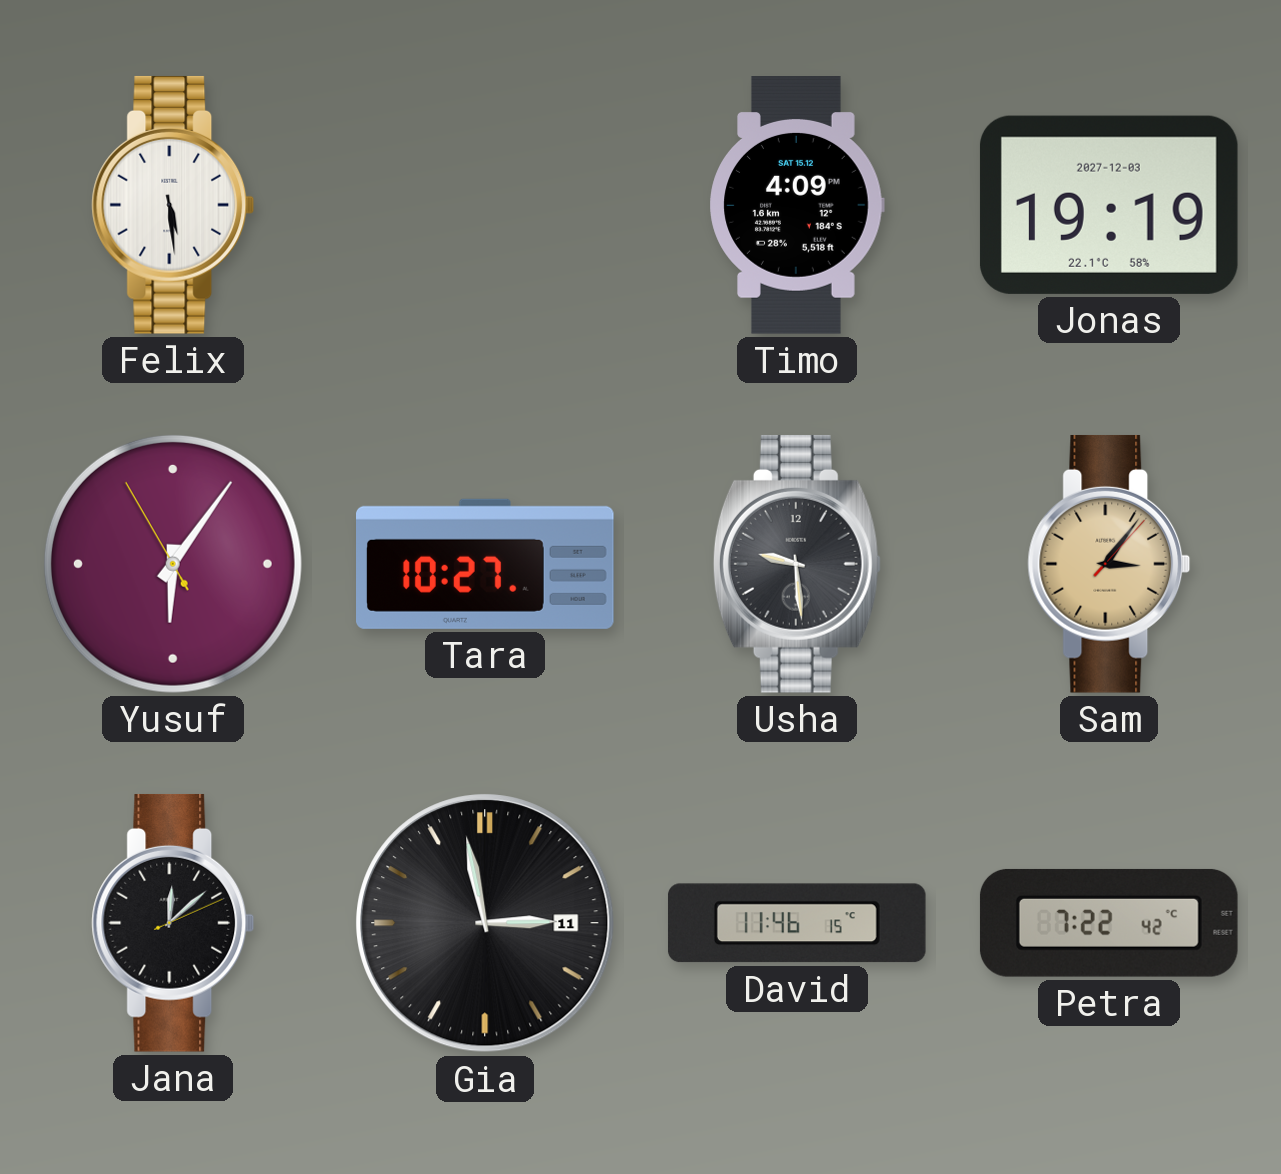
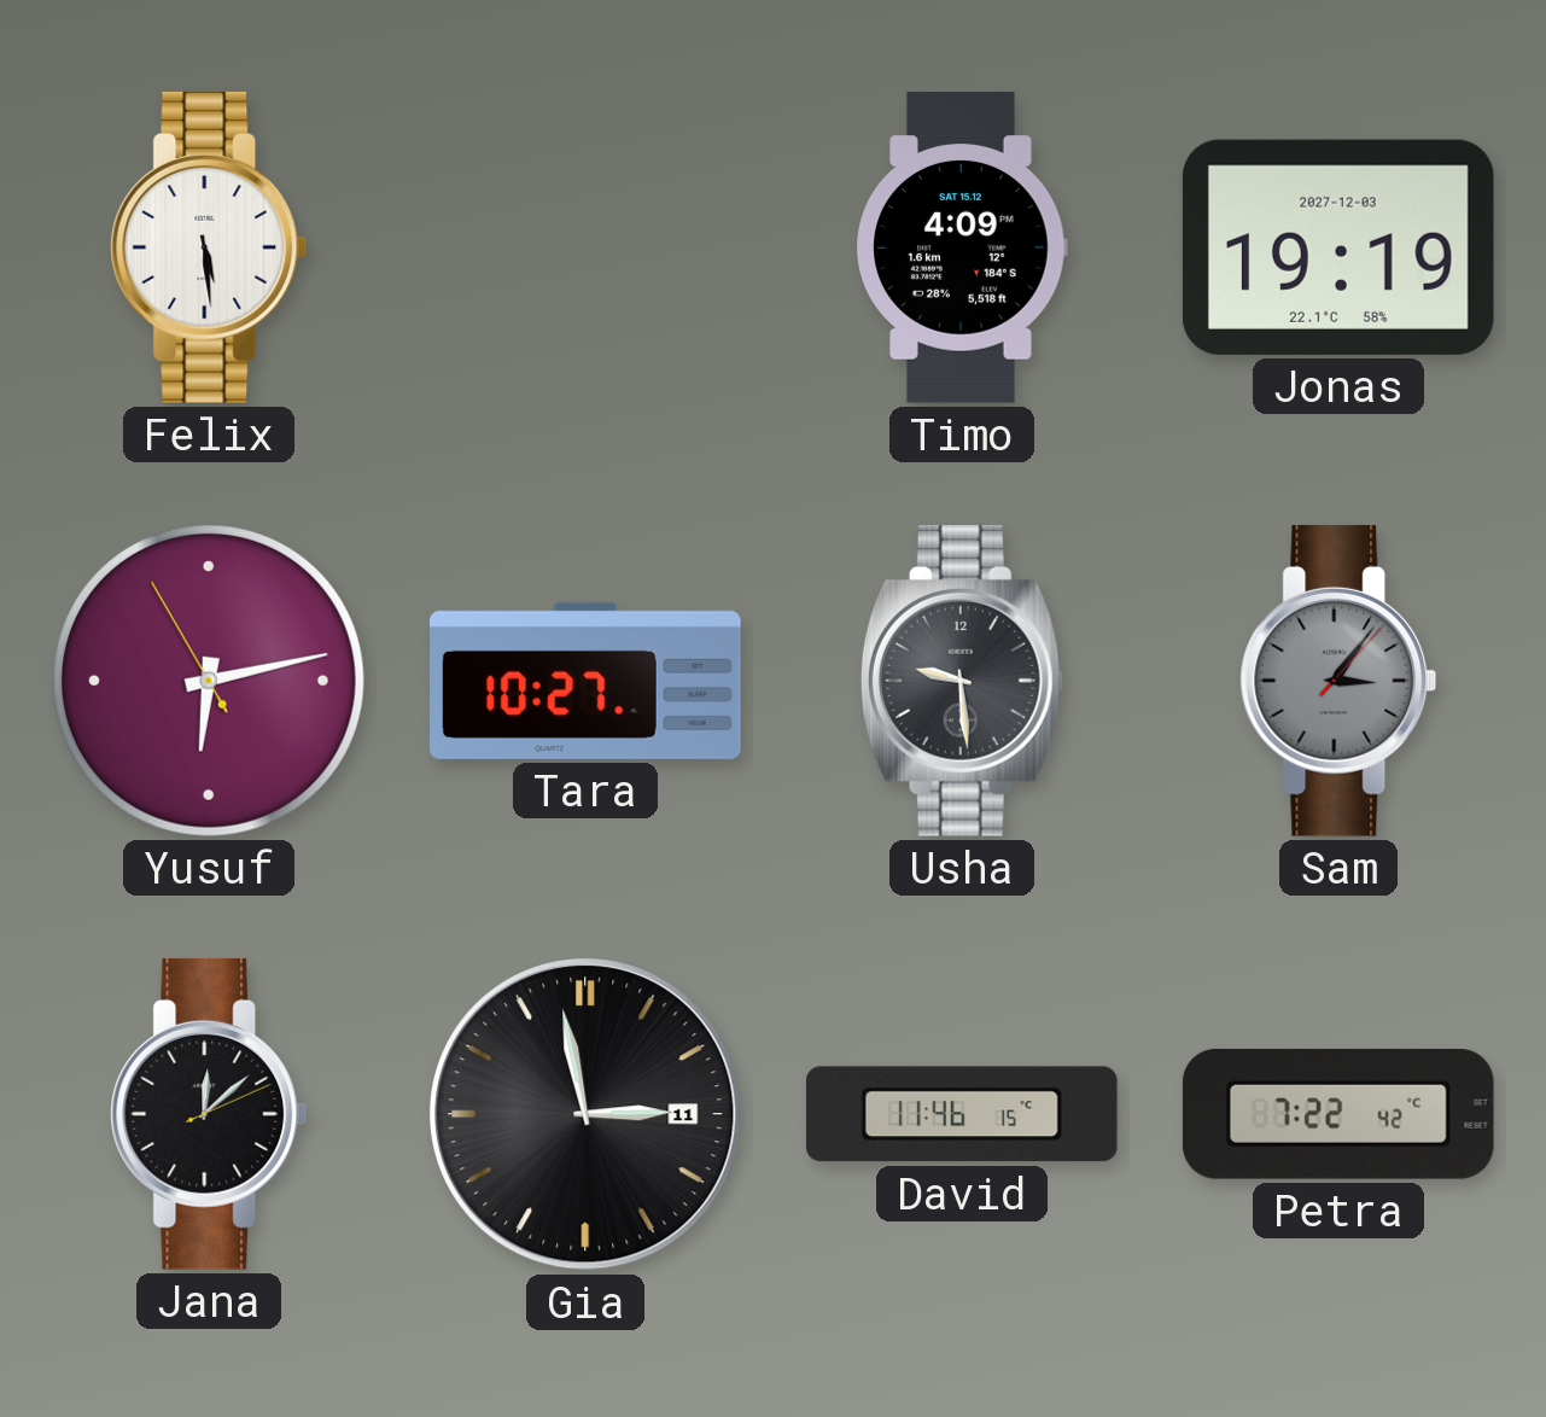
Yusuf: 6:05 -> 6:12
Sam dial: champagne -> grey
